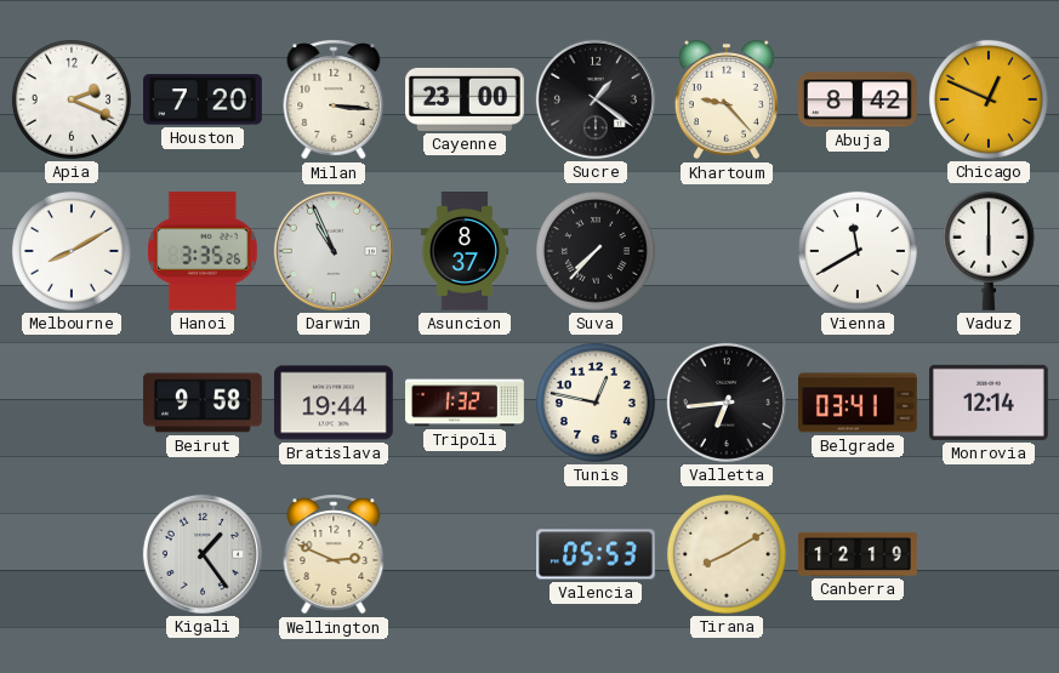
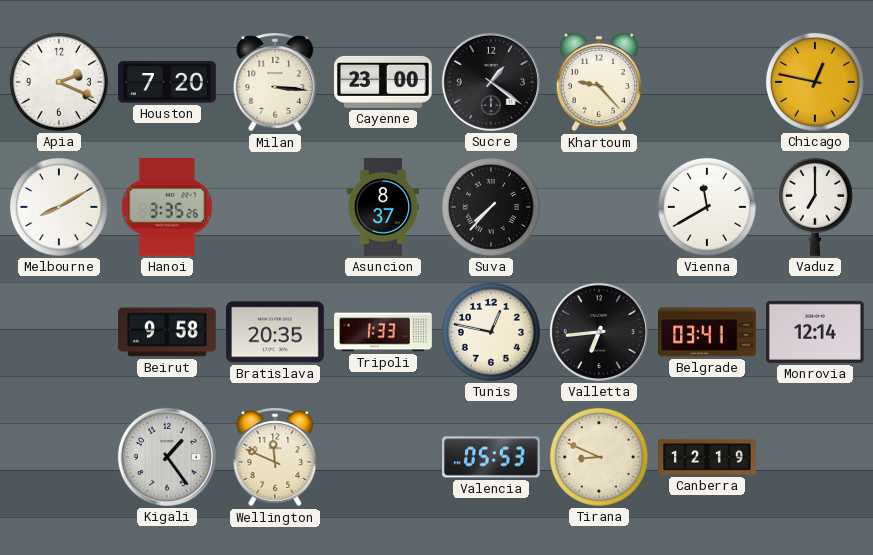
Abuja: 8:42 -> none
Chicago: 12:49 -> 12:47
Darwin: 10:56 -> none
Vaduz: 6:00 -> 7:00
Bratislava: 19:44 -> 20:35
Tripoli: 1:32 -> 1:33
Wellington: 2:49 -> 11:49
Tirana: 8:10 -> 8:49
